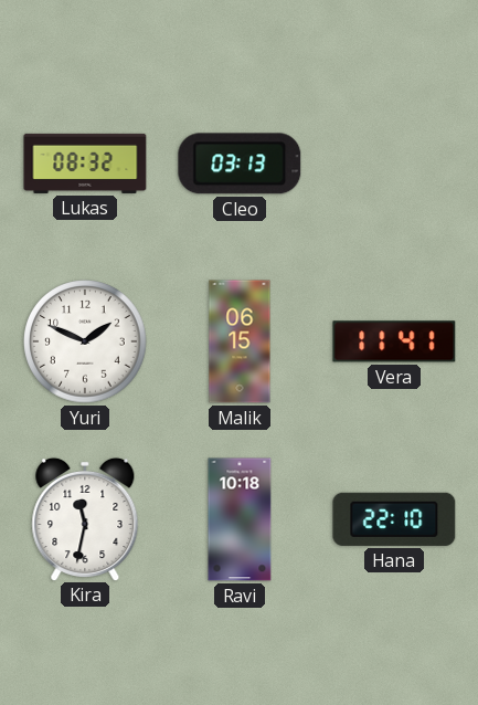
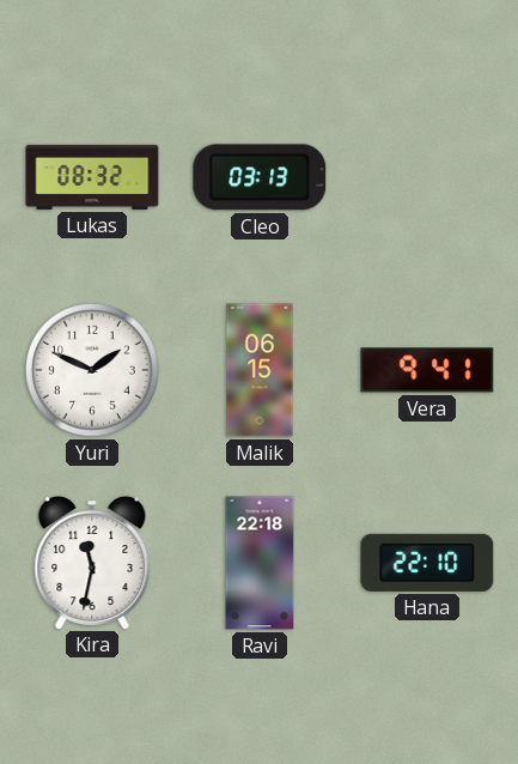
Vera: 11:41 -> 9:41
Ravi: 10:18 -> 22:18
